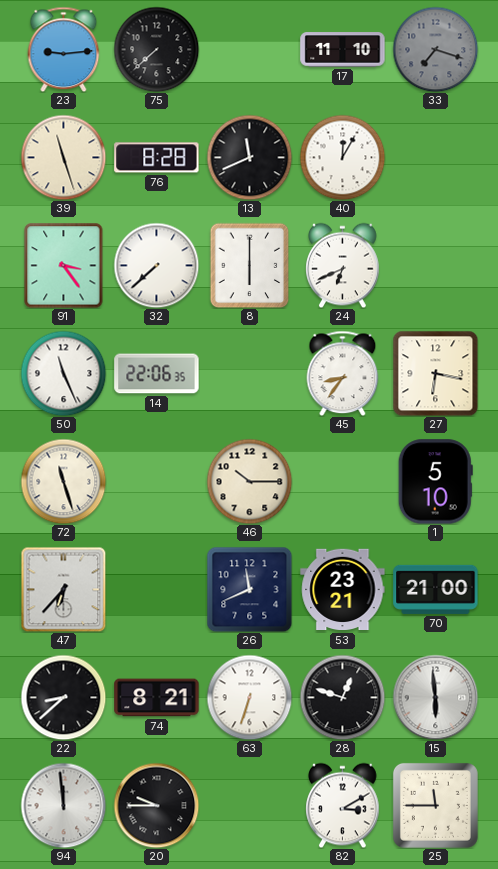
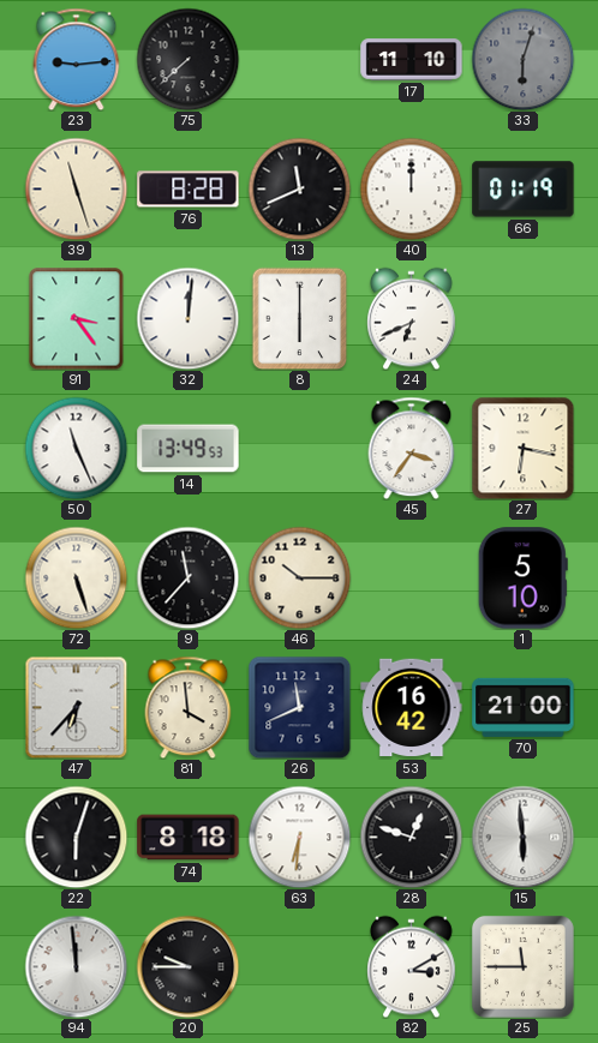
33: 7:18 -> 6:03
40: 12:05 -> 12:00
66: none -> 01:19
32: 7:38 -> 12:01
14: 22:06 -> 13:49
45: 8:36 -> 3:36
72: 11:27 -> 5:27
9: none -> 11:37
81: none -> 3:59
53: 23:21 -> 16:42
22: 8:38 -> 6:03
74: 8:21 -> 8:18
63: 6:33 -> 6:31
